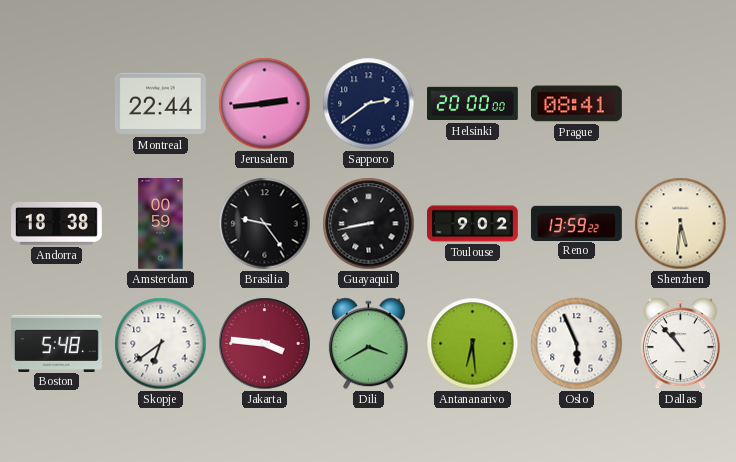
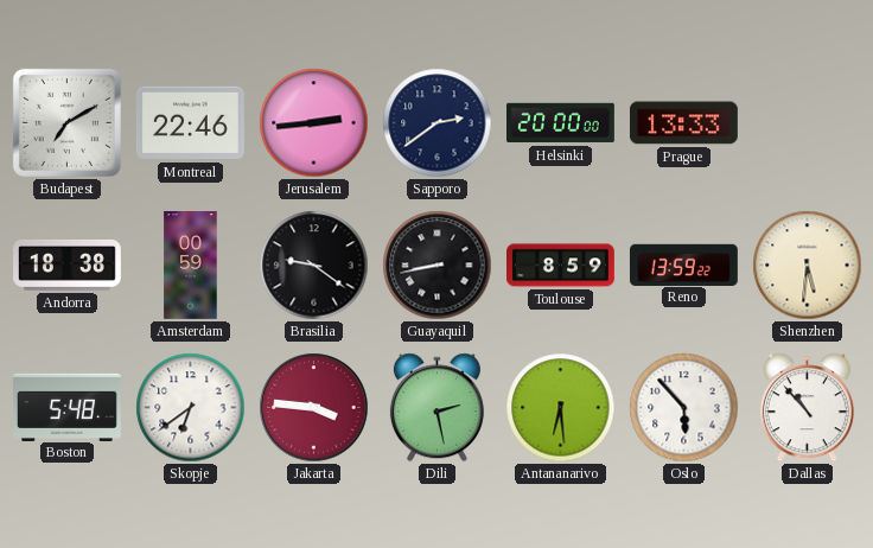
Budapest: none -> 7:10
Montreal: 22:44 -> 22:46
Prague: 08:41 -> 13:33
Brasilia: 9:24 -> 9:21
Toulouse: 9:02 -> 8:59
Dili: 3:40 -> 2:28
Oslo: 5:56 -> 5:53
